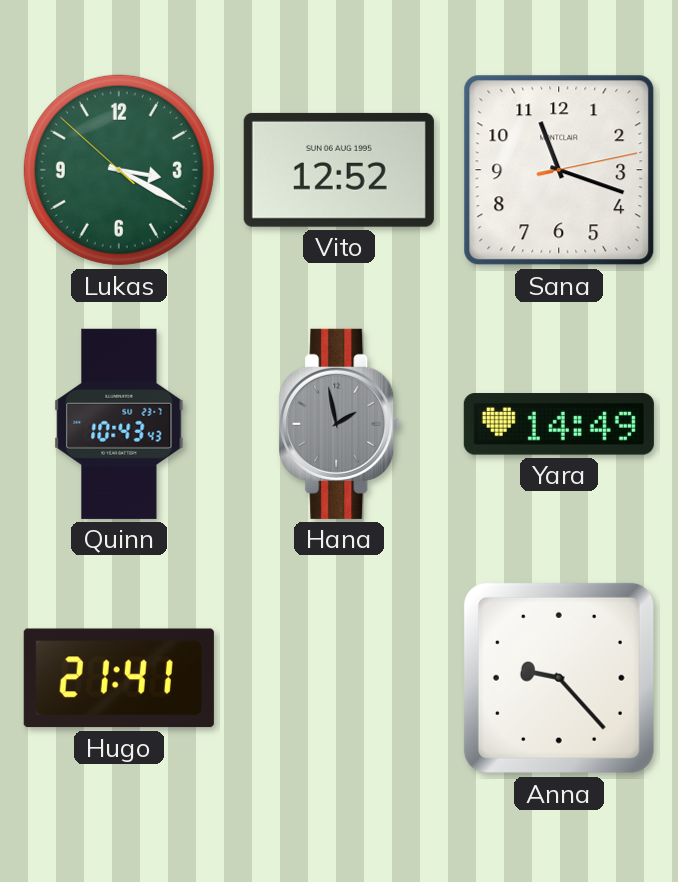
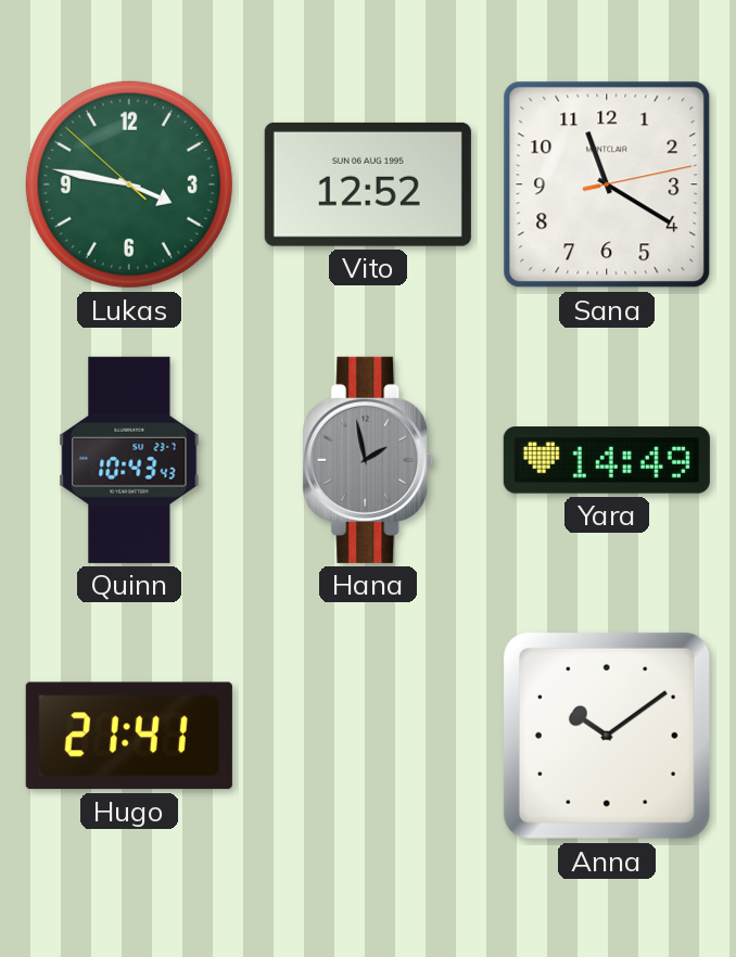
Lukas: 3:19 -> 3:46
Sana: 11:18 -> 11:20
Anna: 9:23 -> 10:09
